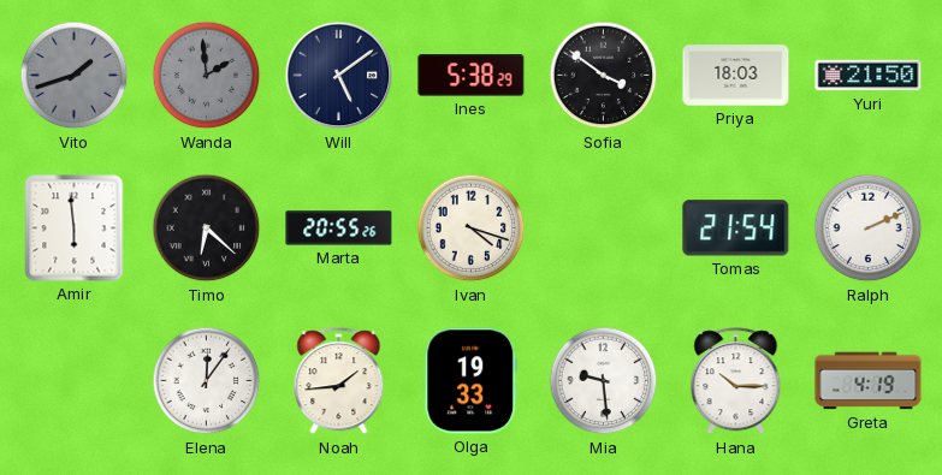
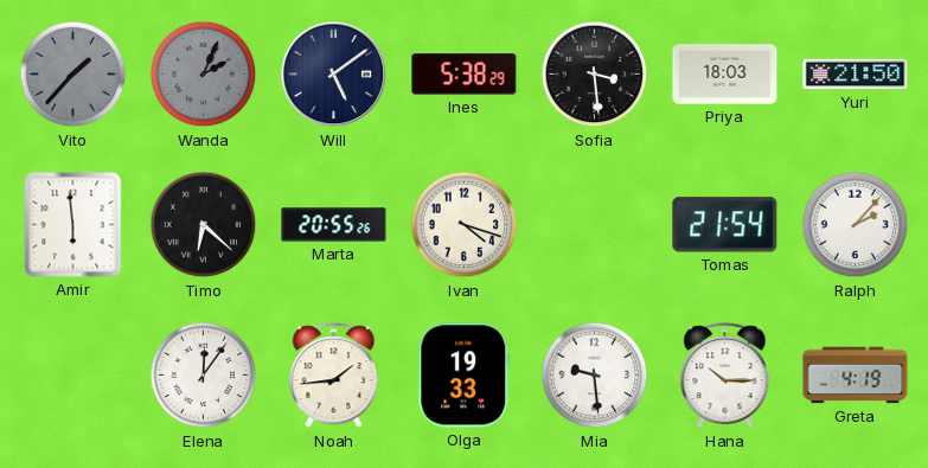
Vito: 1:42 -> 1:37
Wanda: 1:59 -> 2:04
Sofia: 3:51 -> 3:29
Ralph: 2:11 -> 2:07
